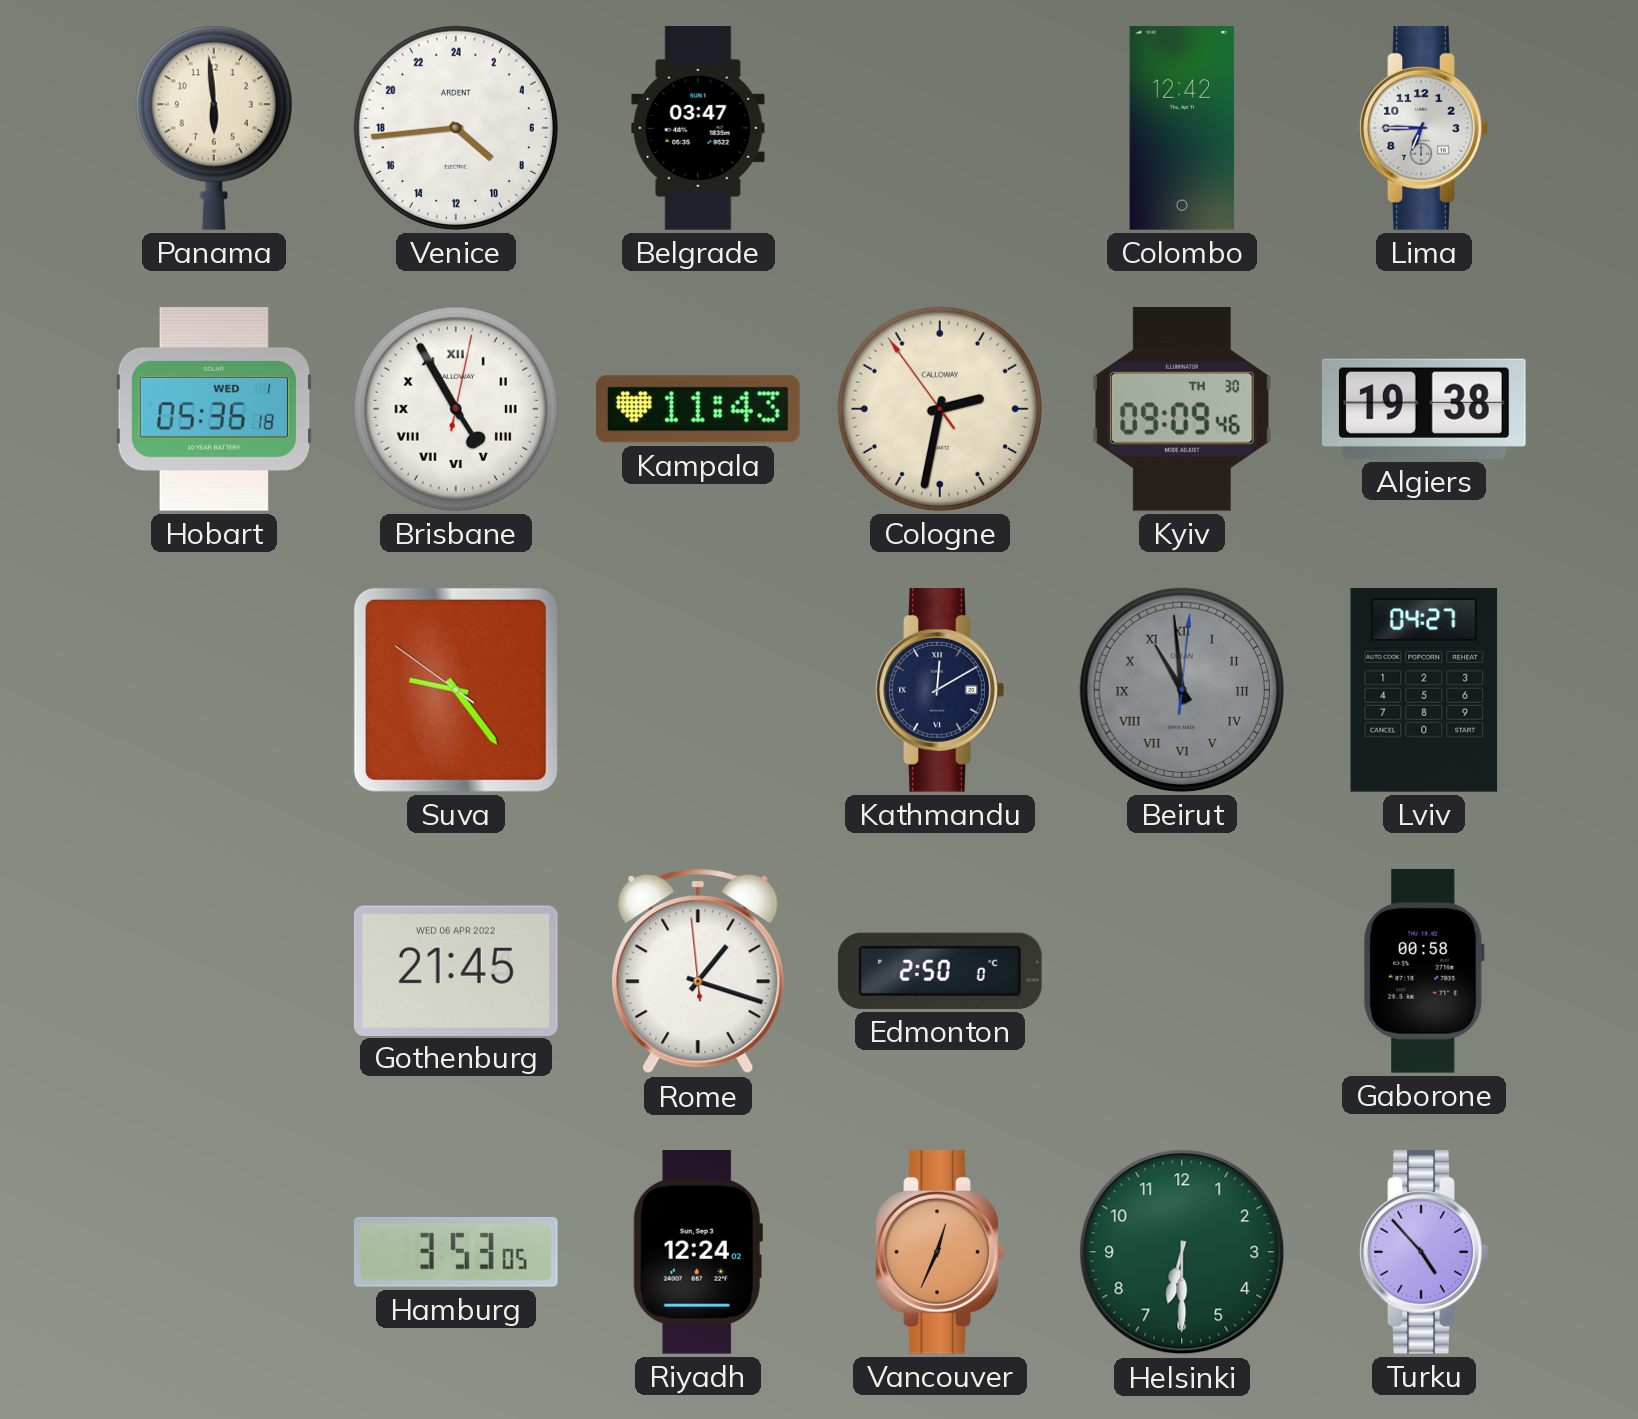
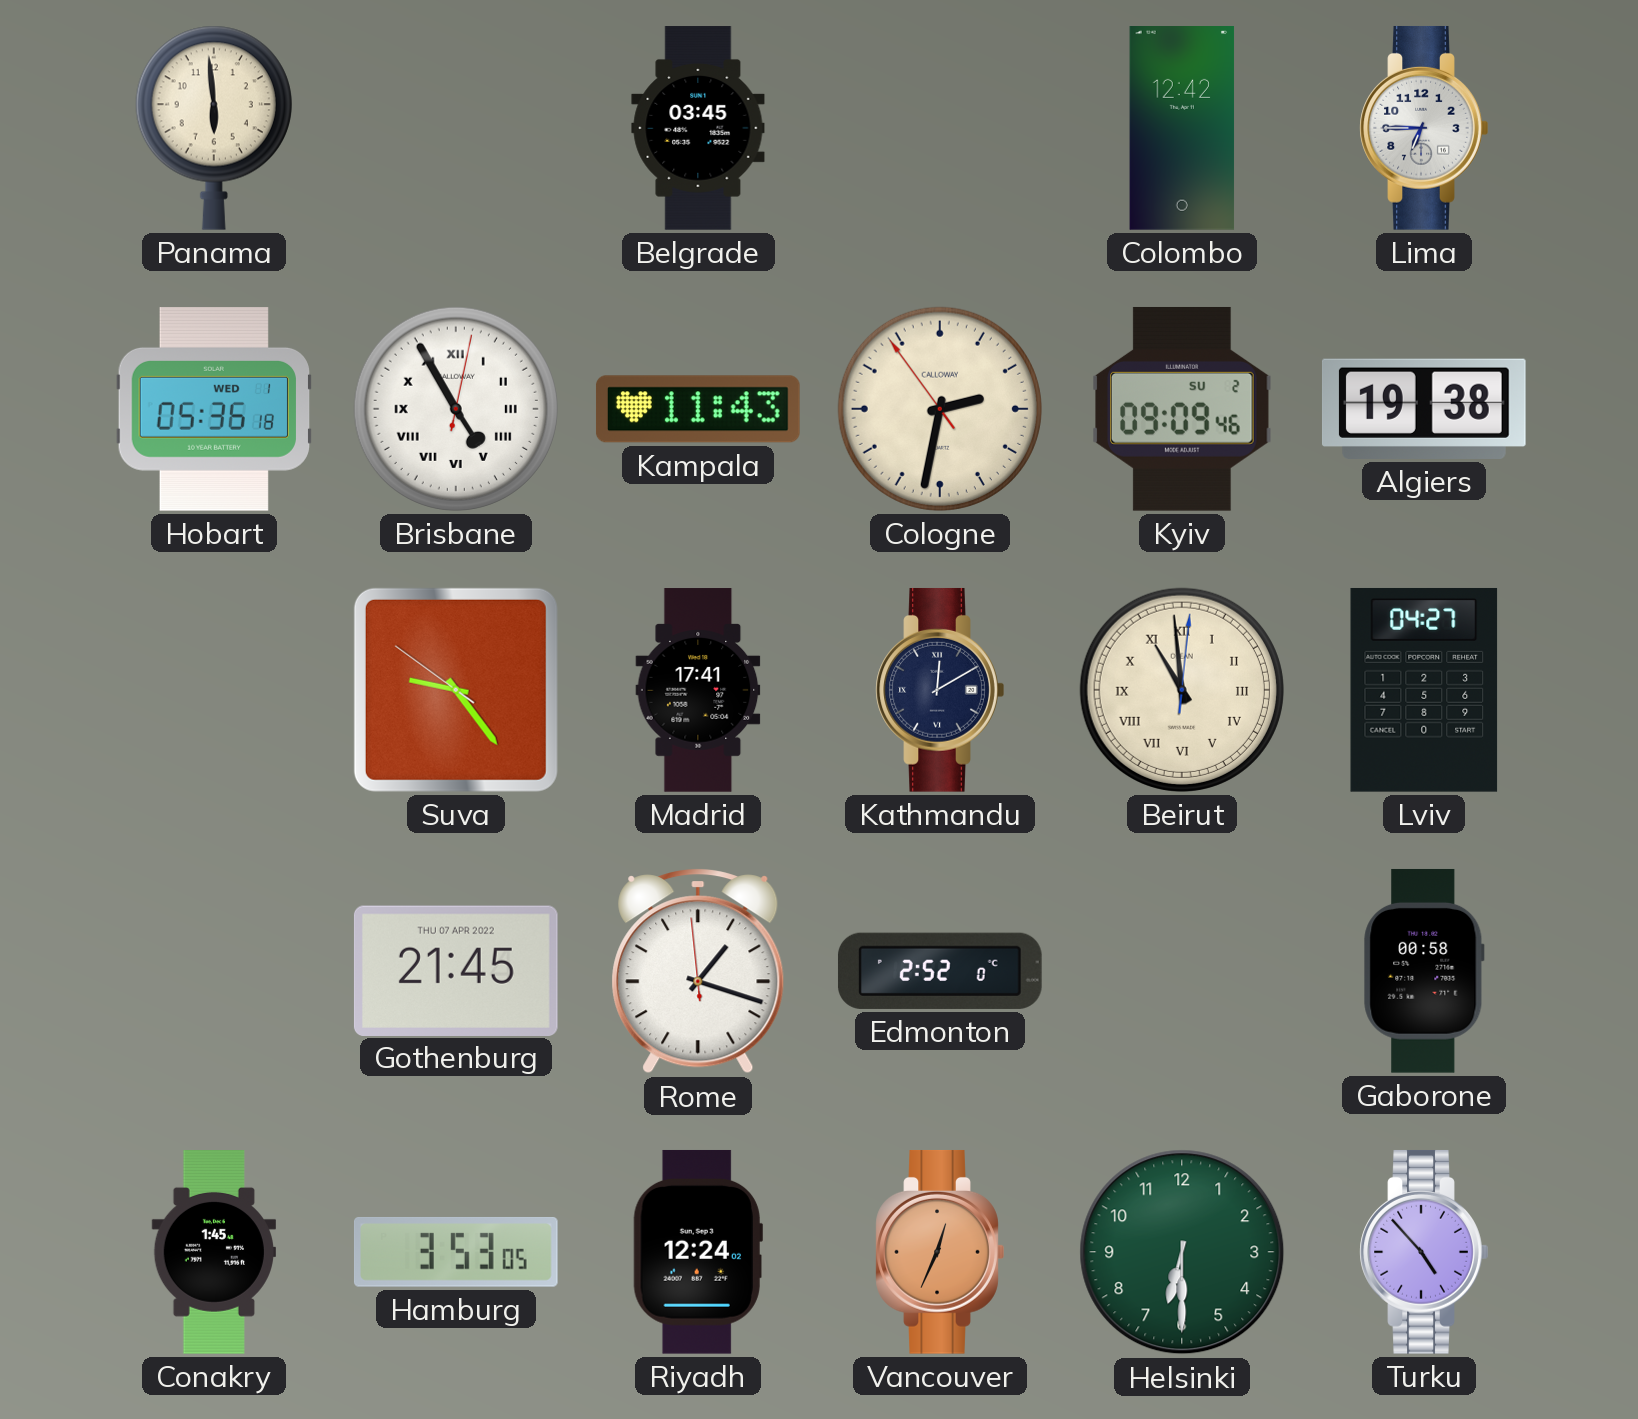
Venice: 8:44 -> none
Belgrade: 03:47 -> 03:45
Kyiv date: TH 30 -> SU 2
Madrid: none -> 17:41
Beirut dial: grey -> cream
Gothenburg date: WED 06 APR 2022 -> THU 07 APR 2022
Edmonton: 2:50 -> 2:52
Conakry: none -> 1:45
